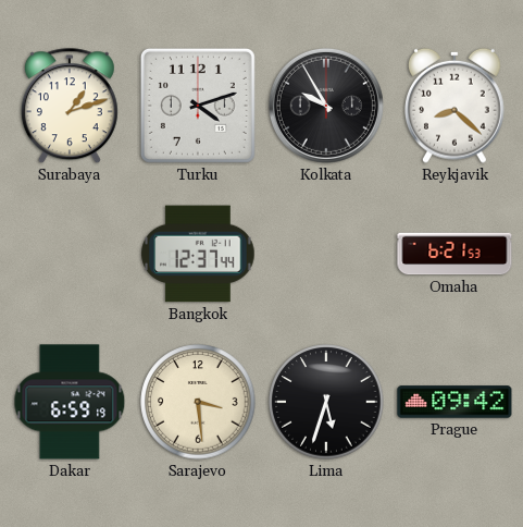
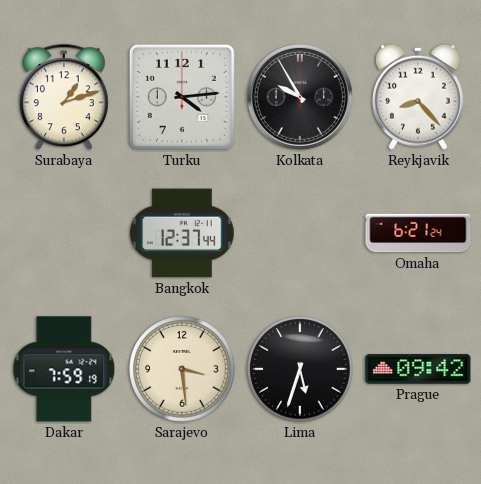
Turku: 4:12 -> 4:14
Reykjavik: 8:22 -> 8:23
Omaha: 6:21:53 -> 6:21:24
Dakar: 6:59 -> 7:59
